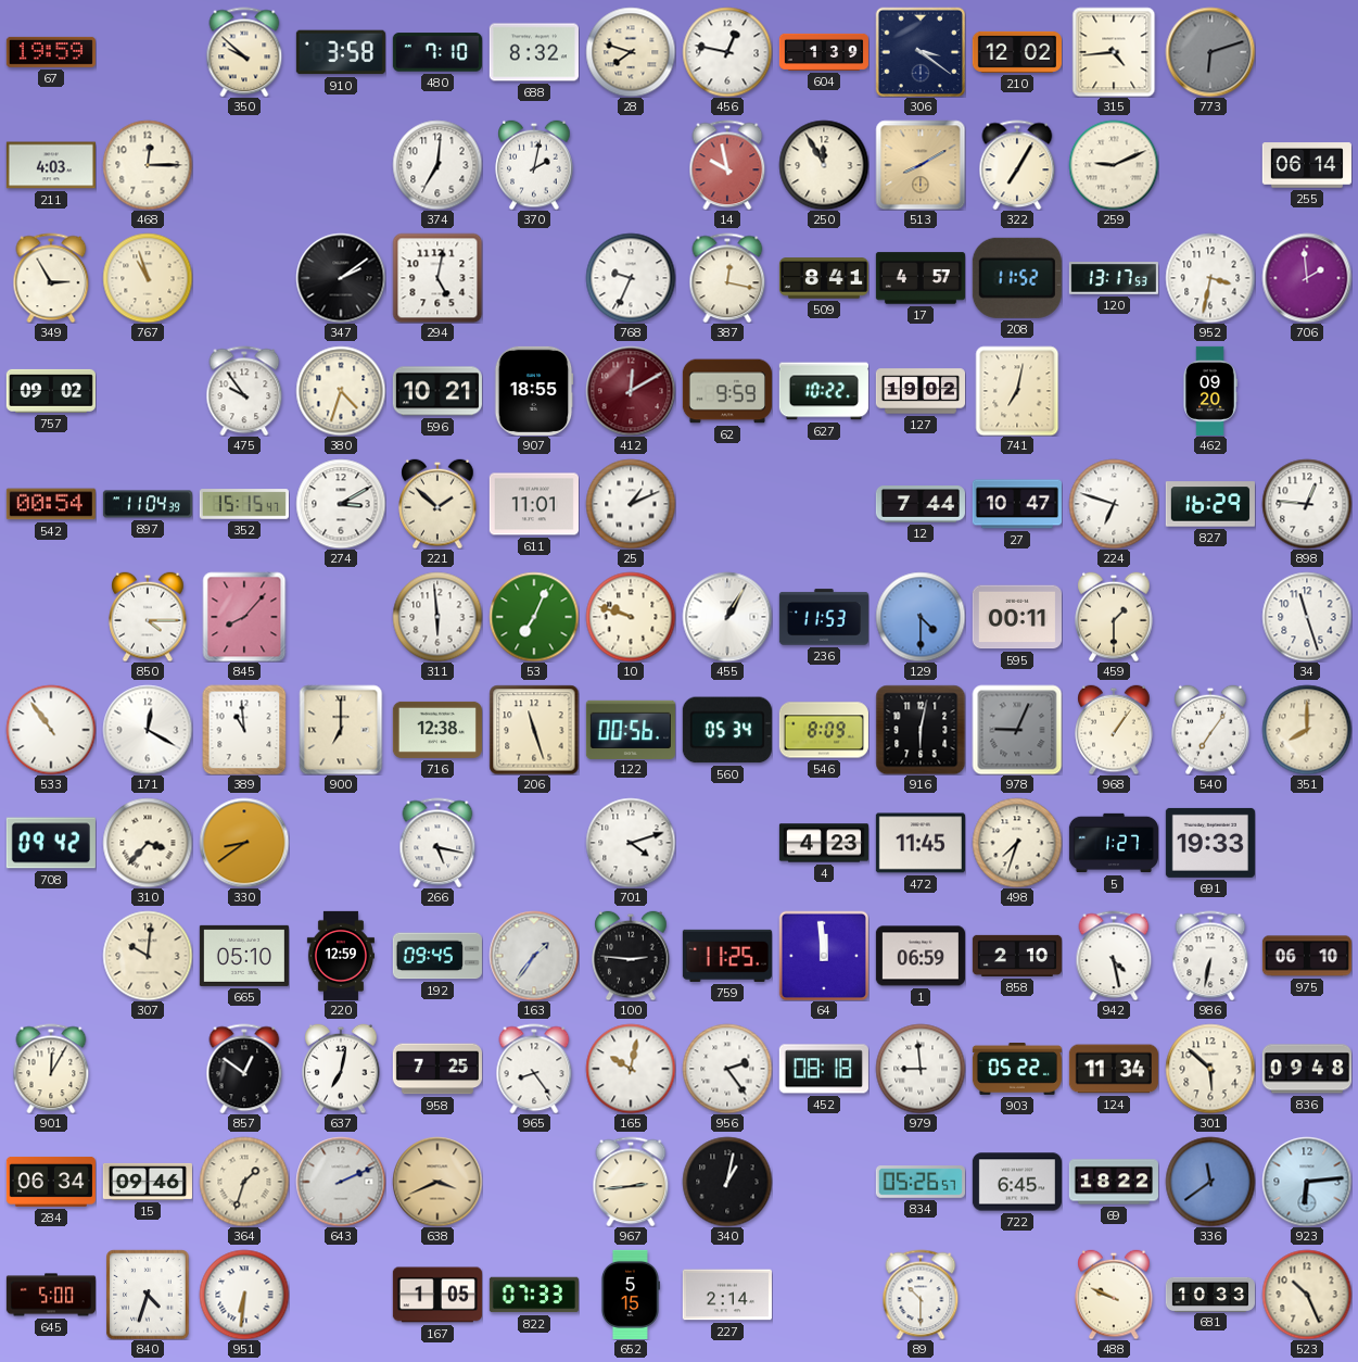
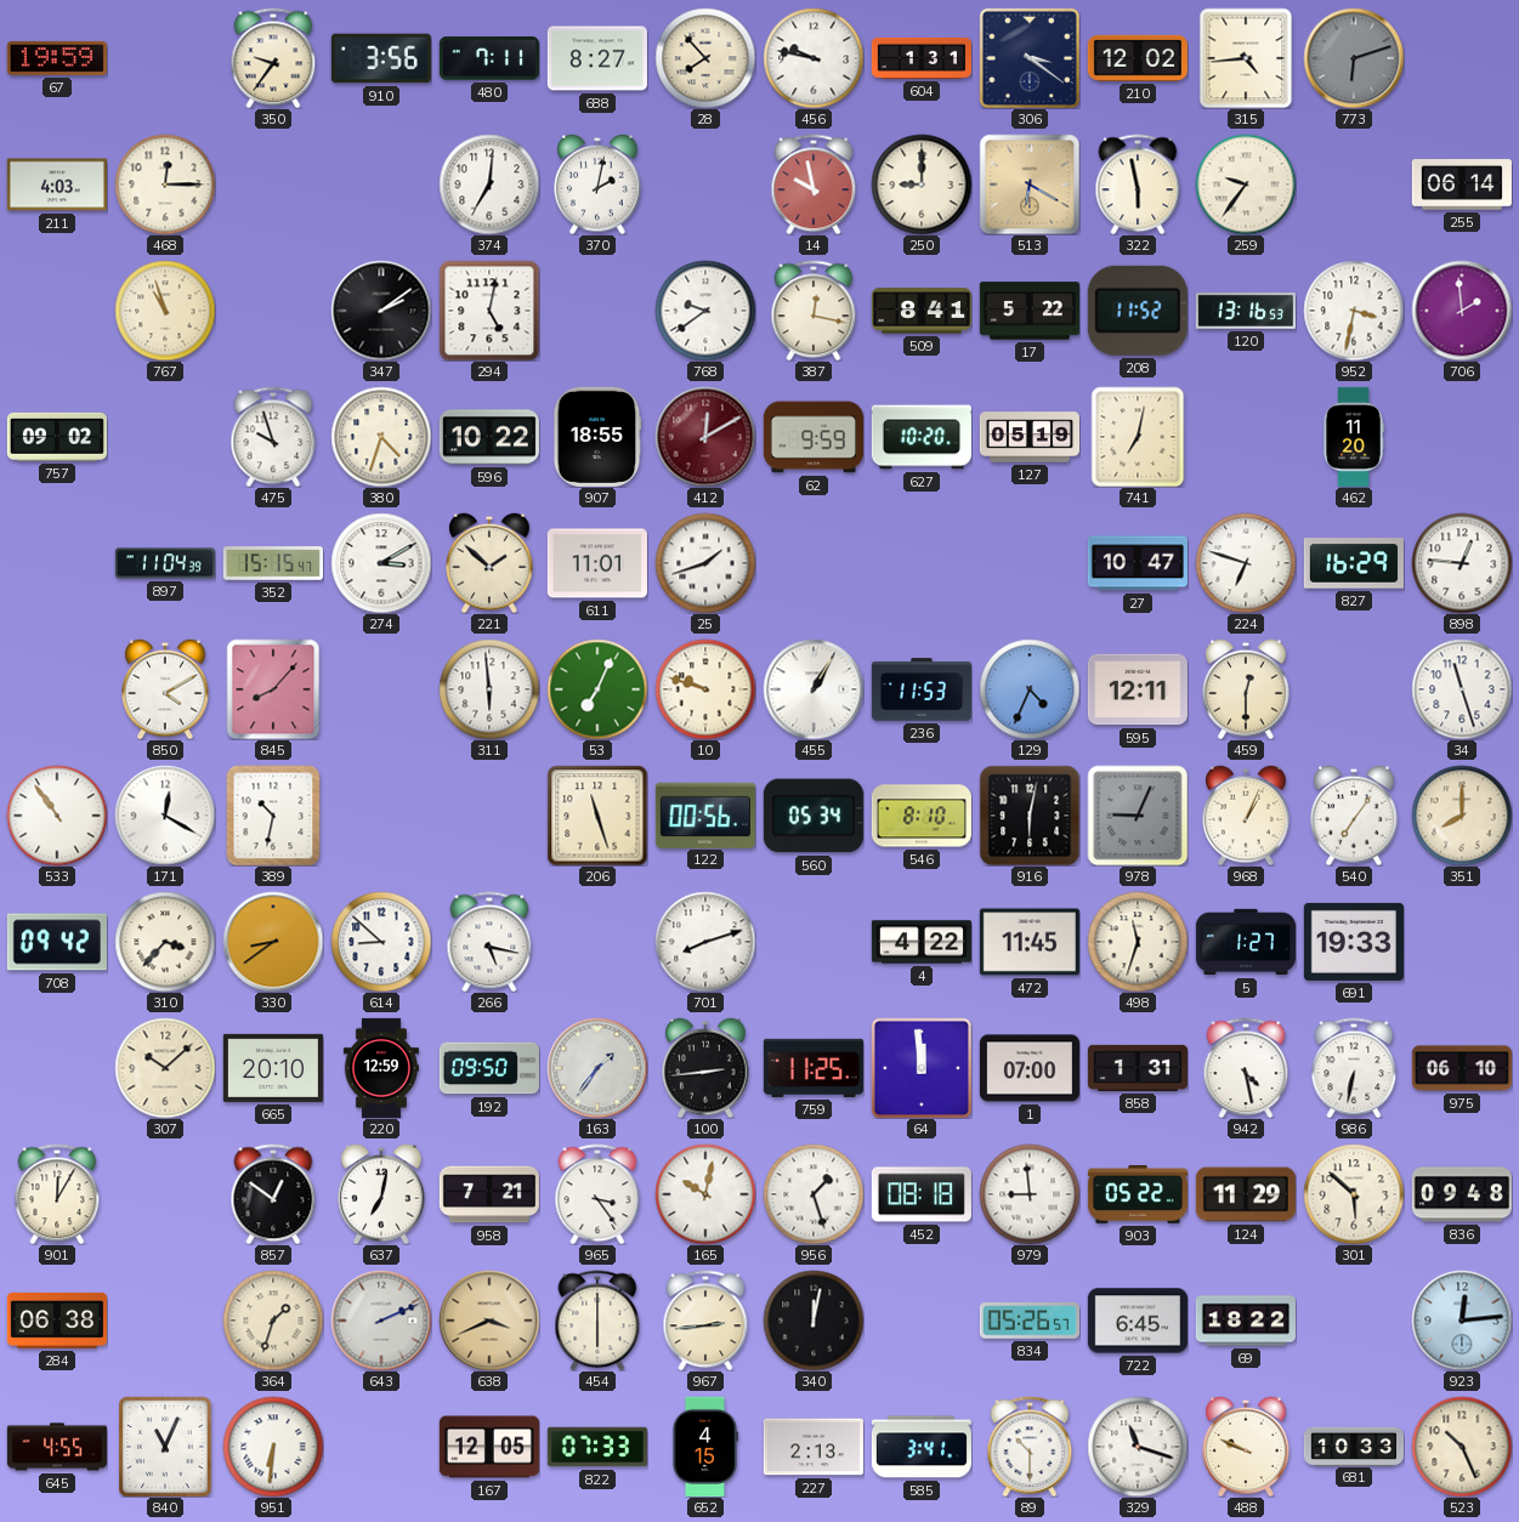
350: 9:52 -> 9:36
910: 3:58 -> 3:56
480: 7:10 -> 7:11
688: 8:32 -> 8:27
28: 7:48 -> 7:53
456: 12:47 -> 9:47
604: 1:39 -> 1:31
250: 11:55 -> 9:00
513: 8:10 -> 6:20
322: 7:05 -> 5:58
259: 9:11 -> 9:36
349: 2:55 -> none
768: 9:34 -> 9:39
17: 4:57 -> 5:22
120: 13:17 -> 13:16
475: 9:54 -> 9:57
596: 10:21 -> 10:22
627: 10:22 -> 10:20
127: 19:02 -> 05:19
462: 09:20 -> 11:20
542: 00:54 -> none
25: 1:11 -> 1:42
12: 7:44 -> none
850: 4:15 -> 4:10
129: 4:30 -> 4:34
595: 00:11 -> 12:11
459: 1:30 -> 12:30
389: 10:59 -> 10:32
900: 7:00 -> none
716: 12:38 -> none
546: 8:09 -> 8:10
968: 1:06 -> 1:04
614: none -> 8:52
701: 4:12 -> 8:12
4: 4:23 -> 4:22
498: 7:33 -> 11:33
307: 10:01 -> 10:08
665: 05:10 -> 20:10
192: 09:45 -> 09:50
100: 2:46 -> 2:44
1: 06:59 -> 07:00
858: 2:10 -> 1:31
958: 7:25 -> 7:21
965: 8:24 -> 3:24
956: 2:24 -> 1:27
124: 11:34 -> 11:29
284: 06:34 -> 06:38
15: 09:46 -> none
454: none -> 6:00
340: 1:02 -> 12:02
336: 11:39 -> none
923: 6:14 -> 12:14
645: 5:00 -> 4:55
840: 4:33 -> 11:04
167: 1:05 -> 12:05
652: 5:15 -> 4:15
227: 2:14 -> 2:13
585: none -> 3:41
329: none -> 11:18
